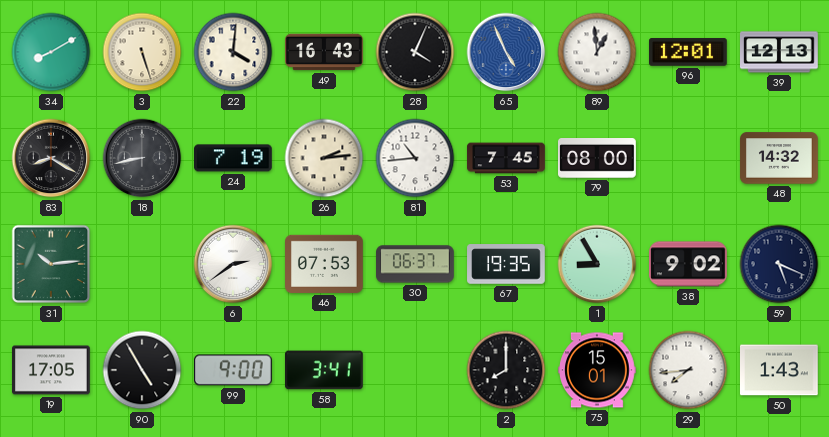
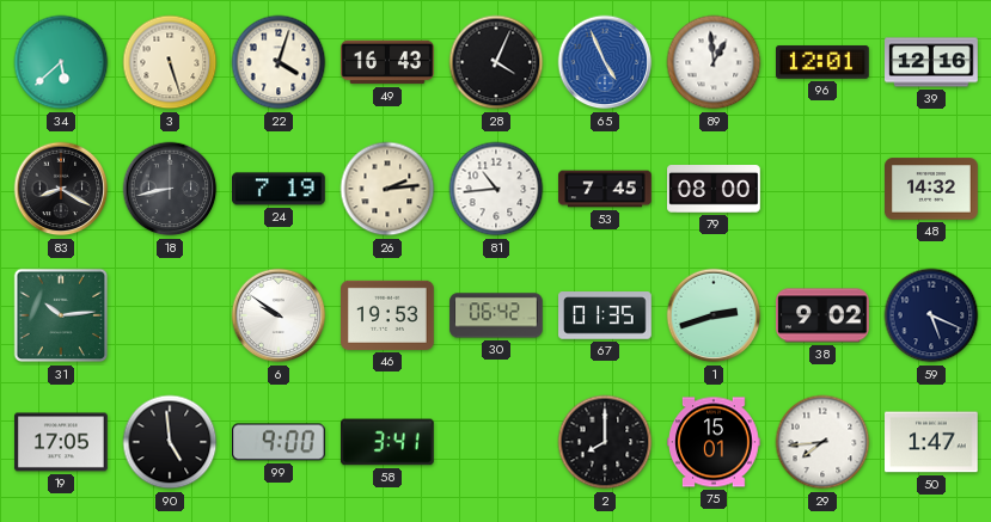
34: 8:10 -> 5:38
22: 4:01 -> 4:03
39: 12:13 -> 12:16
6: 2:39 -> 9:51
46: 07:53 -> 19:53
30: 06:37 -> 06:42
67: 19:35 -> 01:35
1: 8:55 -> 2:42
90: 4:55 -> 4:59
50: 1:43 -> 1:47
